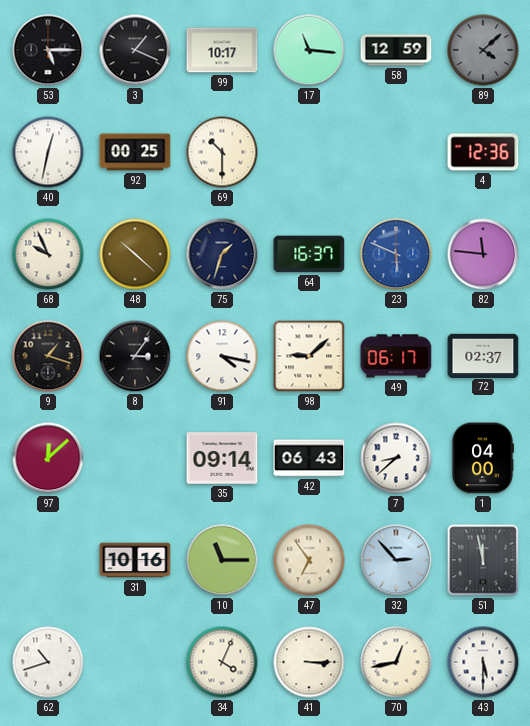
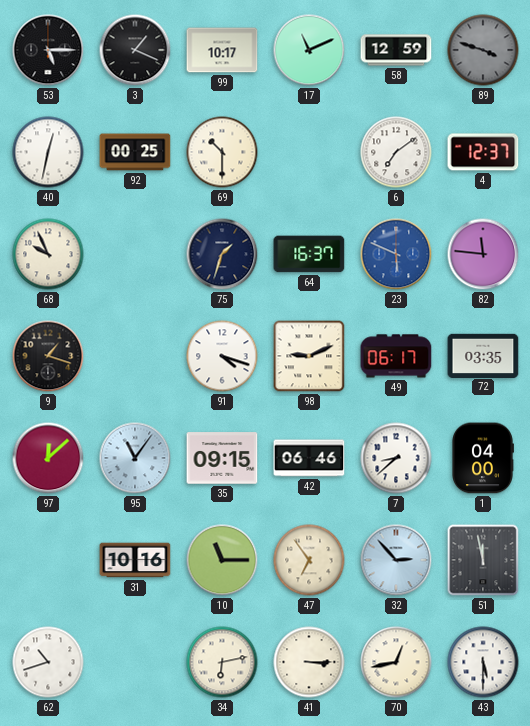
17: 11:16 -> 11:11
89: 4:08 -> 3:48
6: none -> 7:09
4: 12:36 -> 12:37
48: 10:22 -> none
8: 3:06 -> none
91: 4:17 -> 4:18
98: 9:08 -> 9:11
72: 02:37 -> 03:35
95: none -> 11:06
35: 09:14 -> 09:15
42: 06:43 -> 06:46
34: 4:04 -> 6:13
